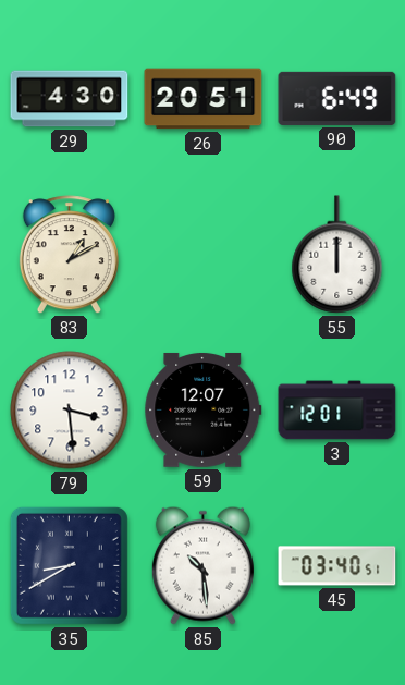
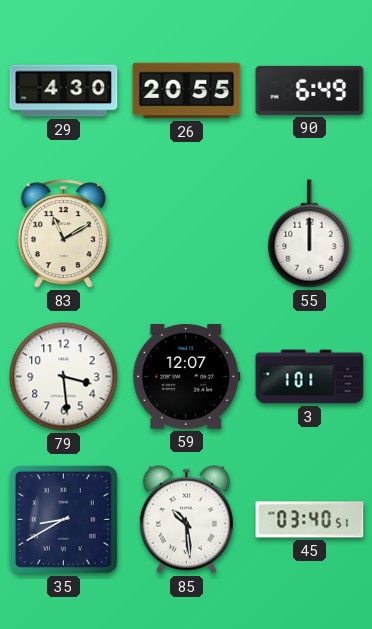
26: 20:51 -> 20:55
83: 1:10 -> 11:10
3: 12:01 -> 1:01
